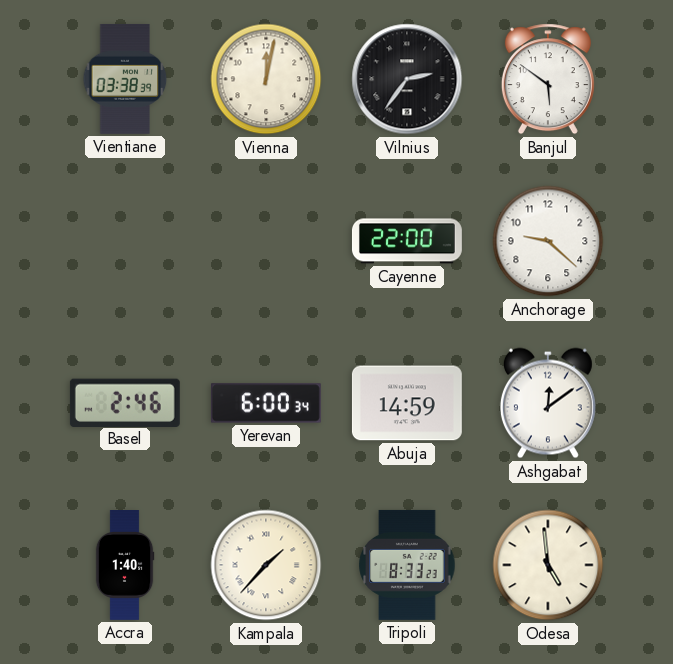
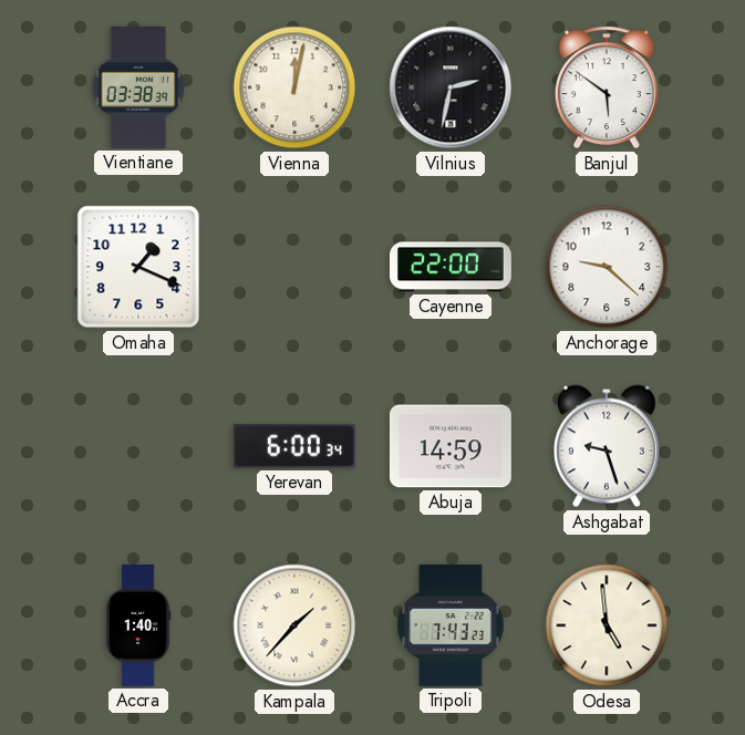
Vilnius: 2:36 -> 2:32
Omaha: none -> 1:19
Basel: 2:46 -> none
Ashgabat: 12:09 -> 9:27
Tripoli: 8:33 -> 7:43
